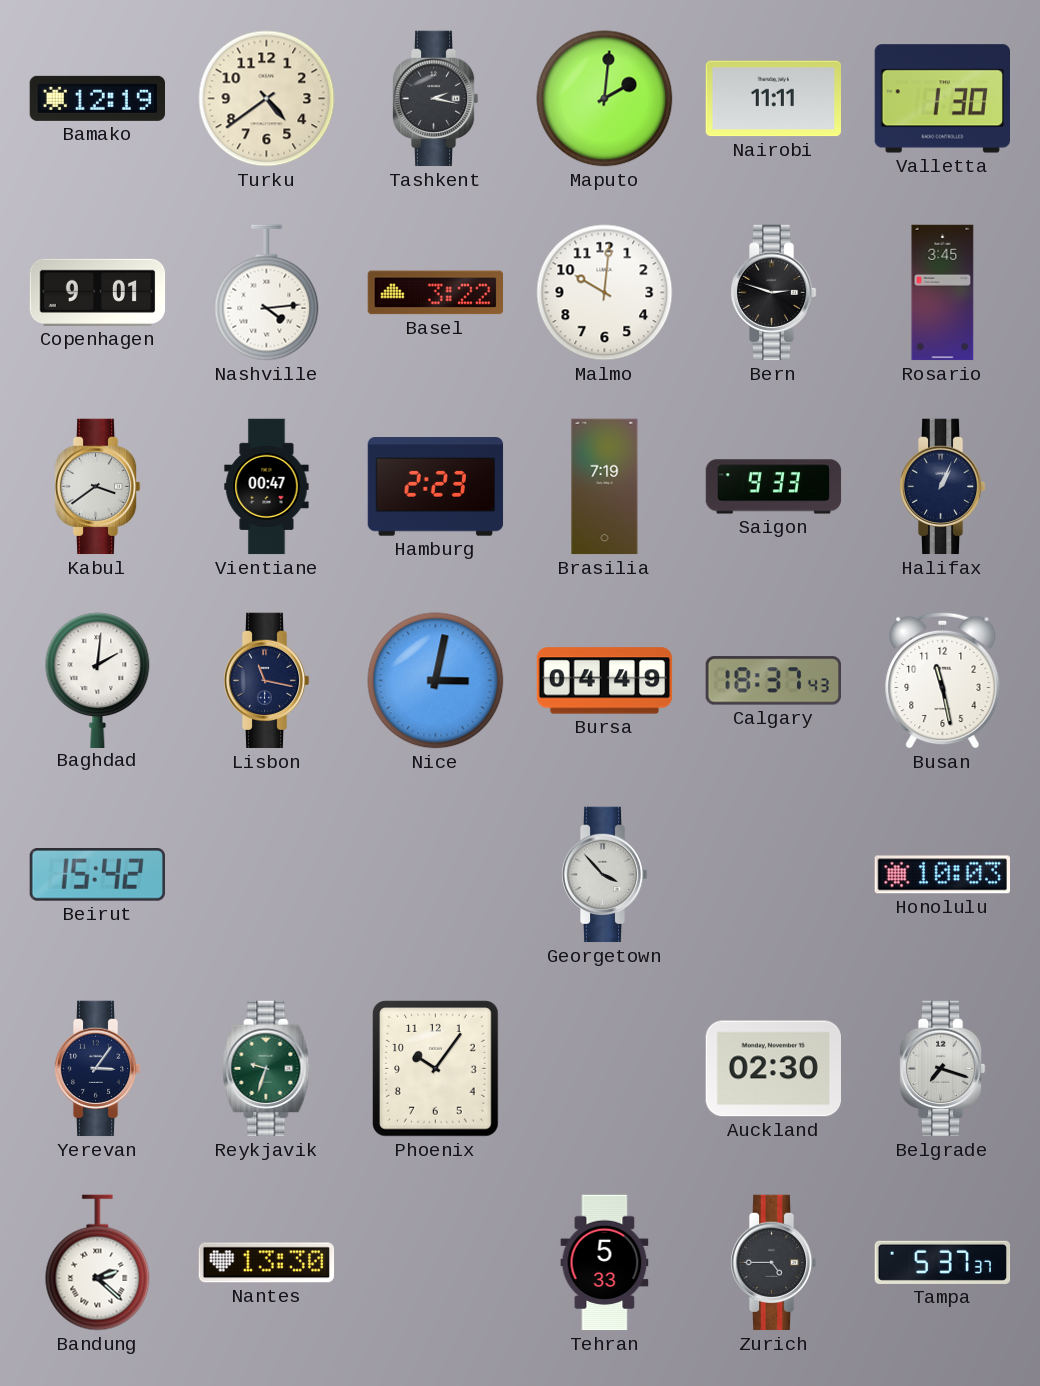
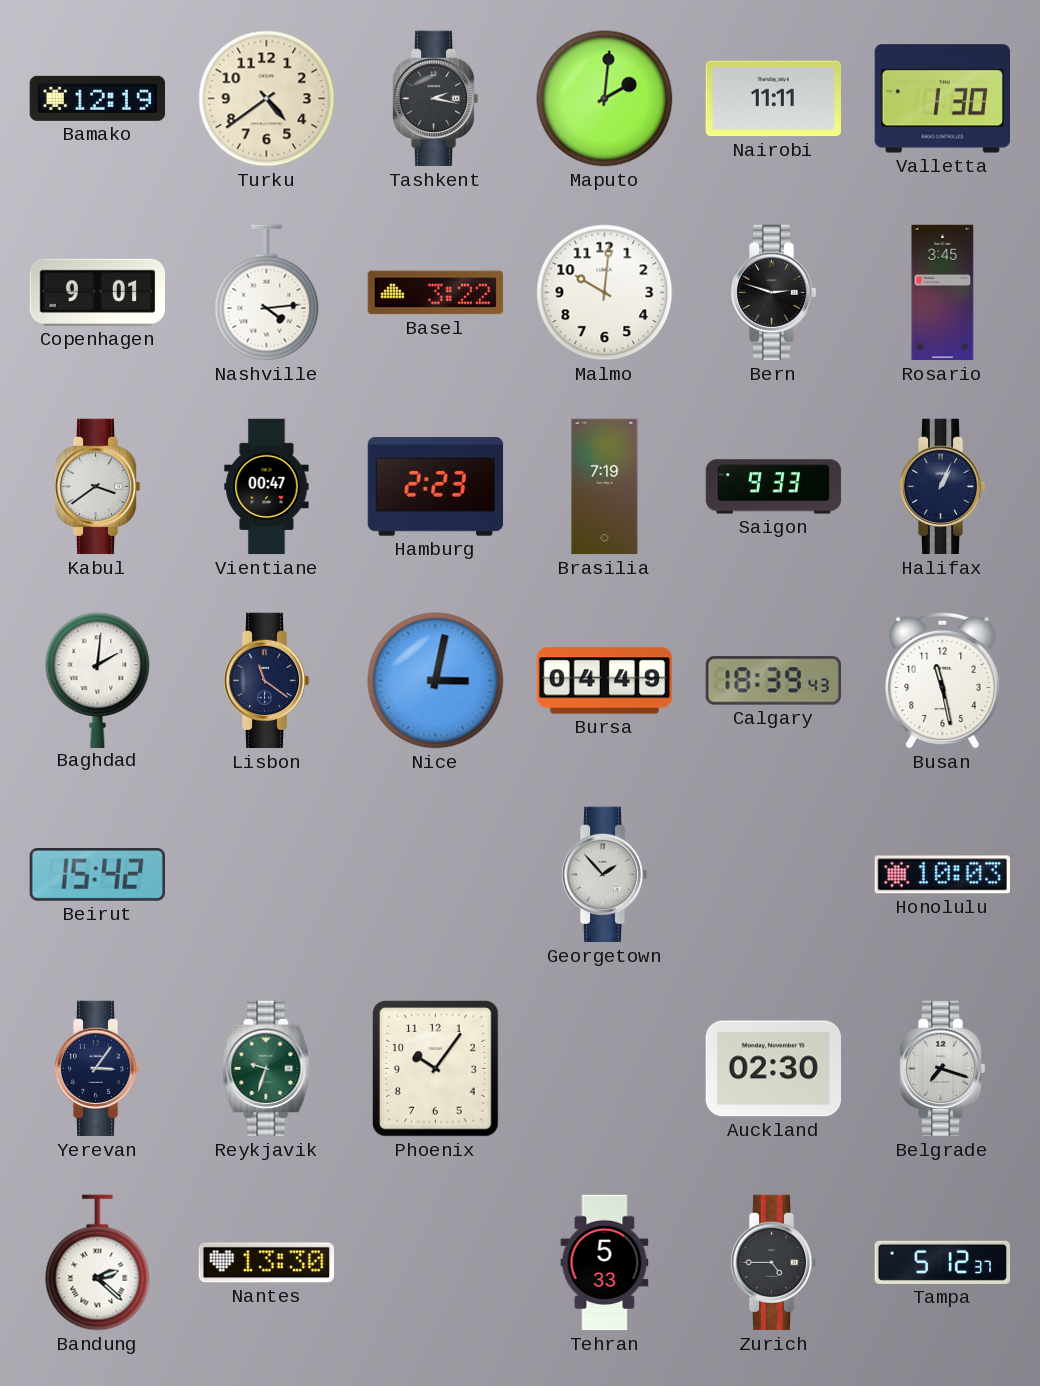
Lisbon: 11:17 -> 11:21
Calgary: 18:37 -> 18:39
Georgetown: 3:53 -> 1:53
Tampa: 5:37 -> 5:12
